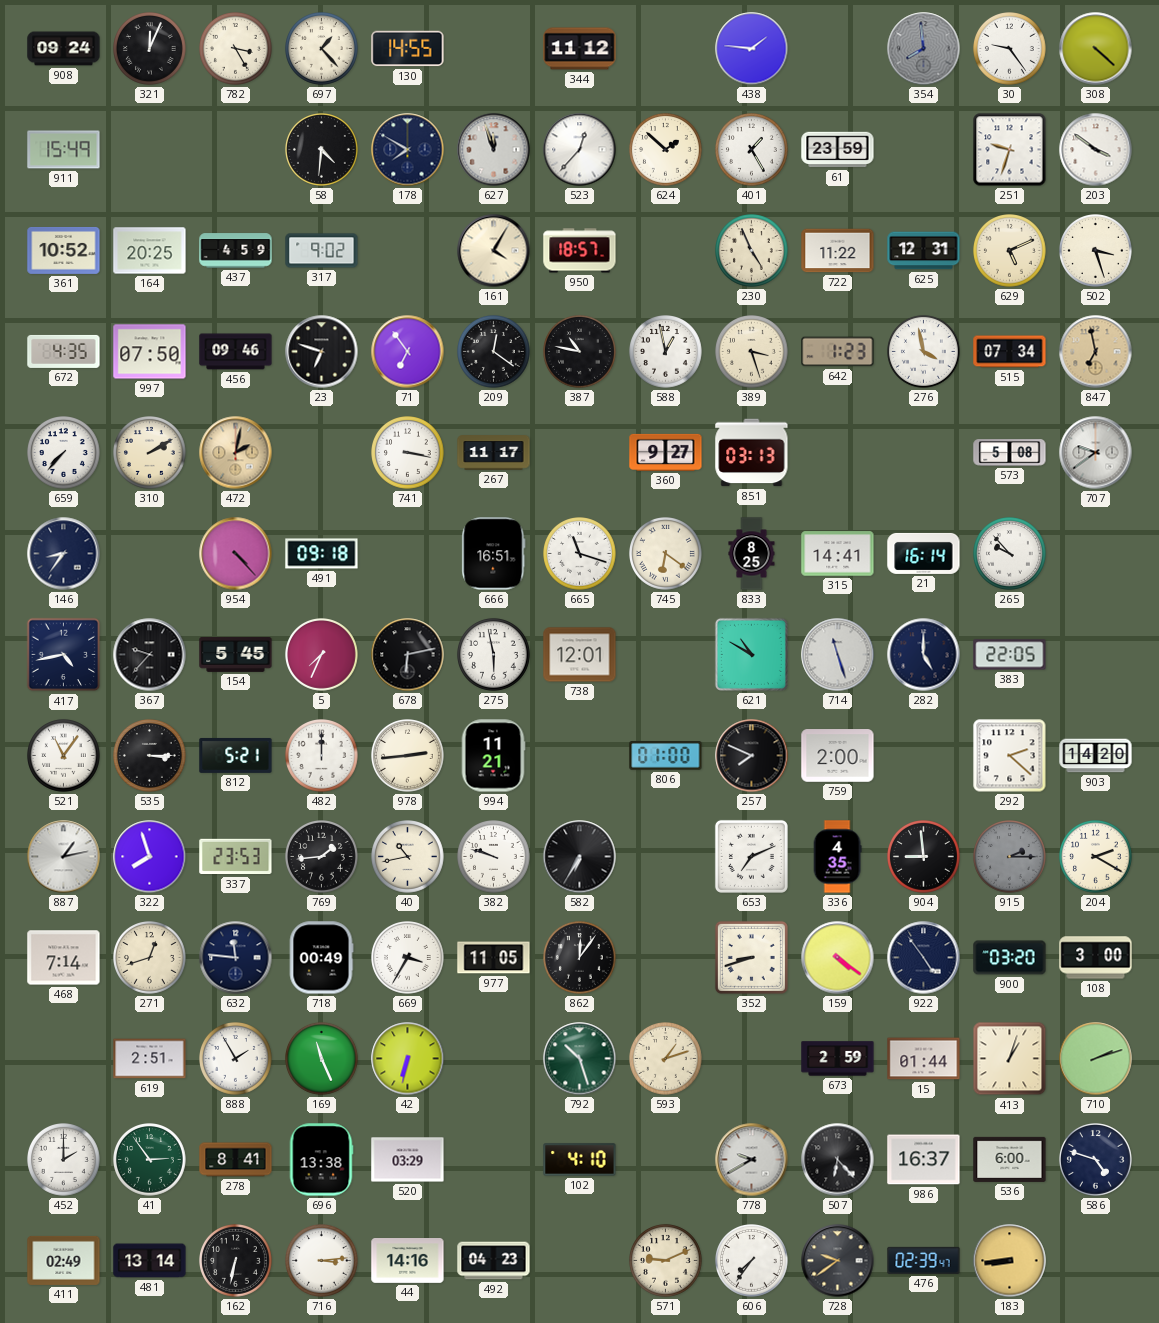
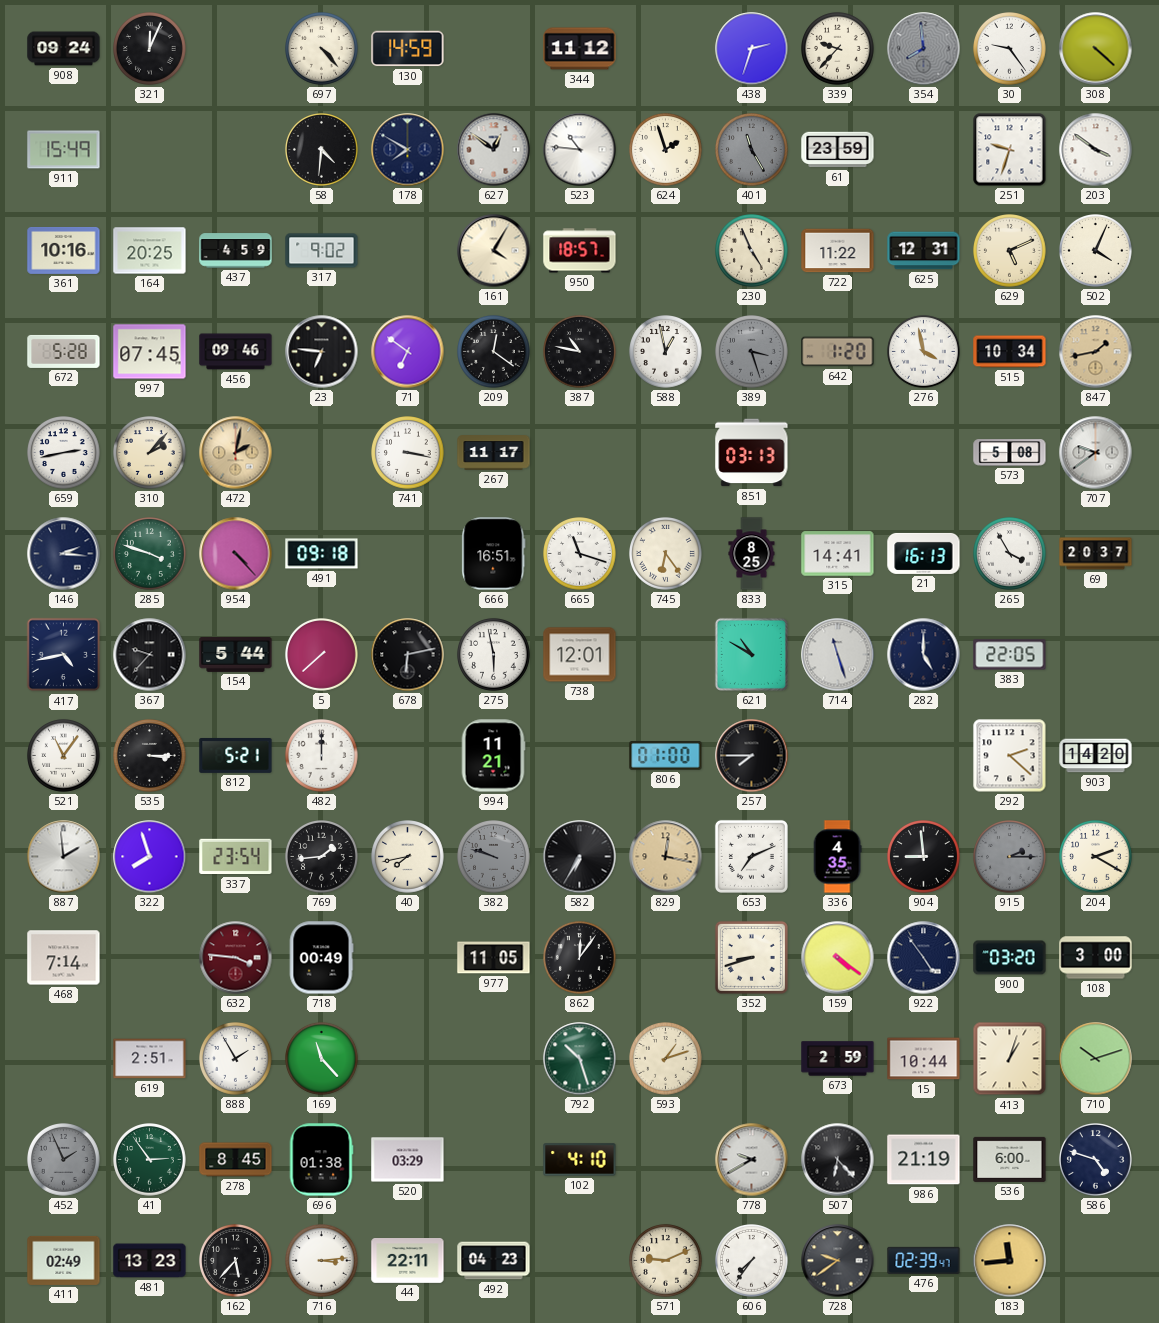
782: 3:25 -> none
697: 1:23 -> 4:23
130: 14:55 -> 14:59
438: 1:46 -> 2:33
339: none -> 9:37
627: 11:57 -> 12:51
523: 12:37 -> 10:46
624: 1:52 -> 1:57
401: 1:25 -> 11:25
401 dial: white -> grey
361: 10:52 -> 10:16
502: 3:27 -> 4:04
672: 4:35 -> 5:28
997: 07:50 -> 07:45
23: 6:48 -> 6:46
71: 6:54 -> 6:51
389 dial: cream -> grey
642: 1:23 -> 1:20
515: 07:34 -> 10:34
847: 6:58 -> 1:43
659: 7:37 -> 2:43
310: 2:10 -> 2:07
360: 9:27 -> none
146: 8:36 -> 2:16
285: none -> 3:48
745: 6:21 -> 6:24
21: 16:14 -> 16:13
265: 9:53 -> 3:55
69: none -> 20:37
154: 5:45 -> 5:44
5: 7:34 -> 7:38
978: 2:44 -> none
257: 7:49 -> 7:45
759: 2:00 -> none
887: 1:13 -> 1:59
337: 23:53 -> 23:54
40: 10:43 -> 7:43
382 dial: white -> grey
829: none -> 12:17
271: 12:42 -> none
632: 11:46 -> 3:46
632 dial: navy -> burgundy
669: 3:35 -> none
169: 11:26 -> 11:23
42: 6:32 -> none
15: 01:44 -> 10:44
710: 2:12 -> 10:12
452: 2:00 -> 1:56
452 dial: white -> grey
278: 8:41 -> 8:45
696: 13:38 -> 01:38
986: 16:37 -> 21:19
481: 13:14 -> 13:23
162: 6:32 -> 5:37
44: 14:16 -> 22:11
183: 8:44 -> 11:44
